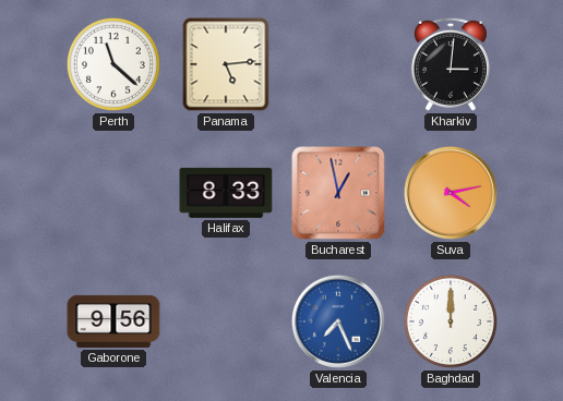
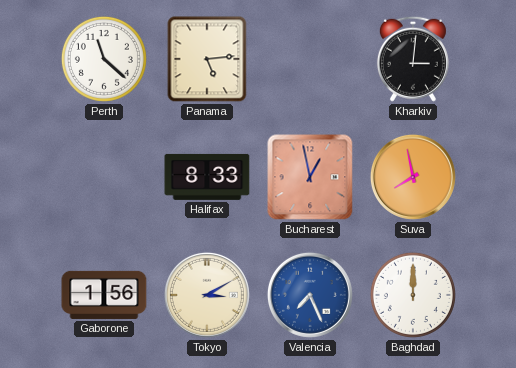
Suva: 4:13 -> 7:58
Gaborone: 9:56 -> 1:56
Tokyo: none -> 3:10
